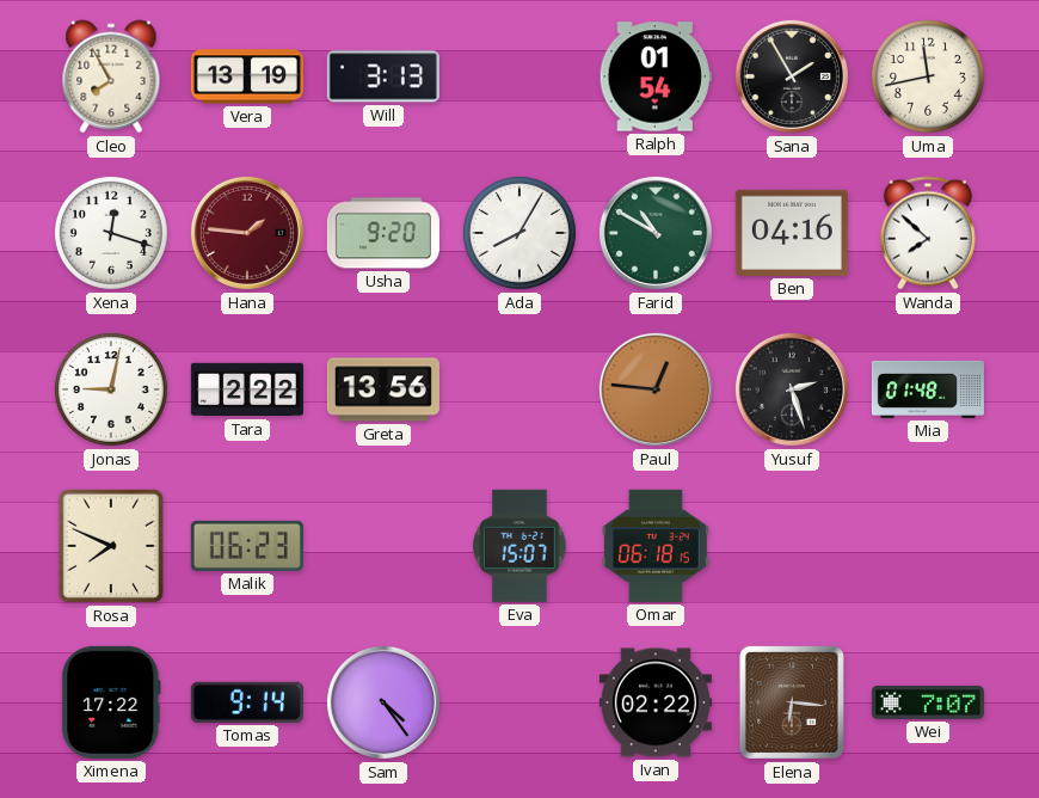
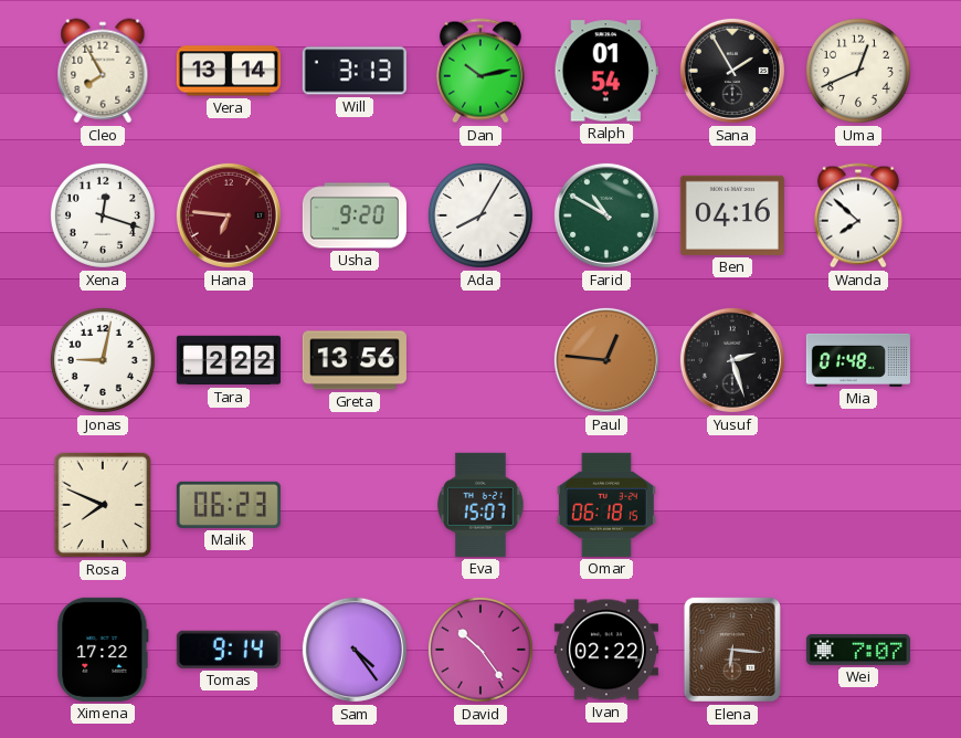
Vera: 13:19 -> 13:14
Dan: none -> 10:13
Uma: 11:43 -> 12:41
Hana: 1:46 -> 6:46
David: none -> 10:24
